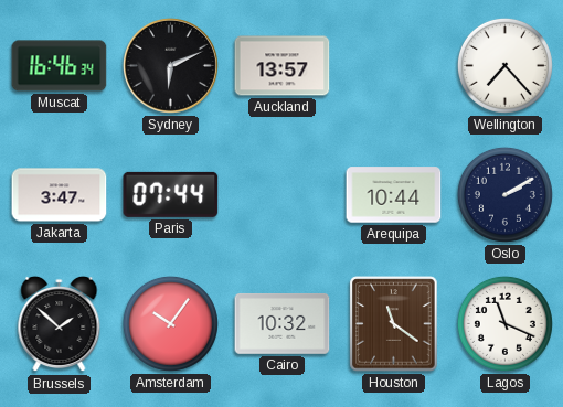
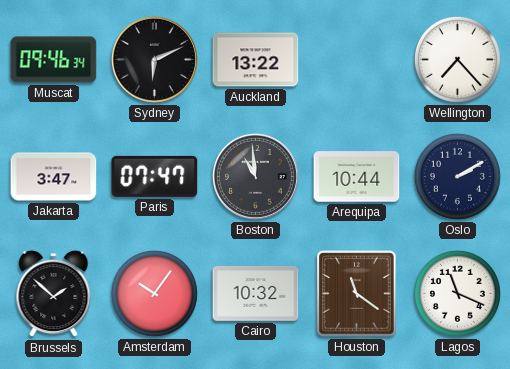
Muscat: 16:46 -> 09:46
Auckland: 13:57 -> 13:22
Paris: 07:44 -> 07:47
Boston: none -> 10:59
